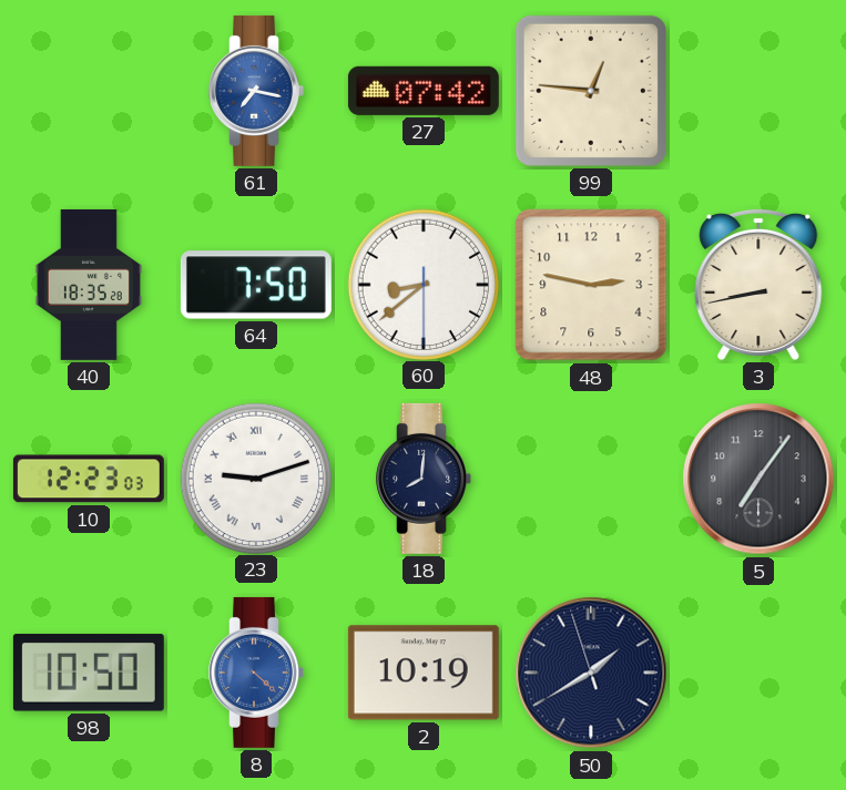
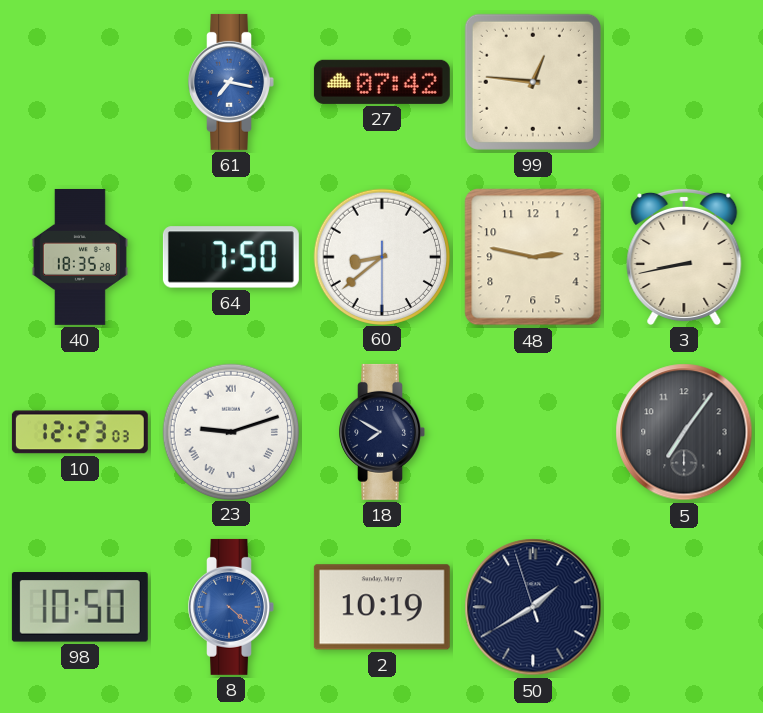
18: 8:01 -> 7:50
